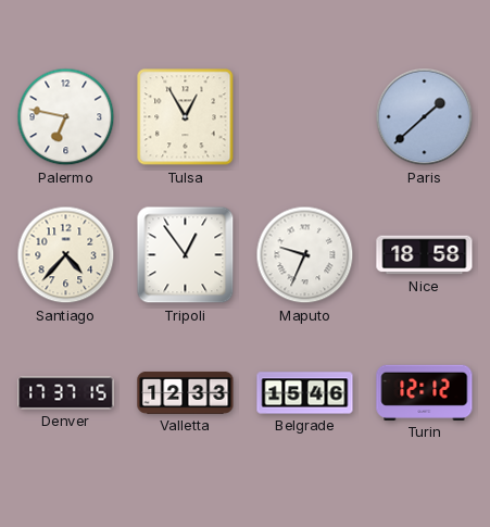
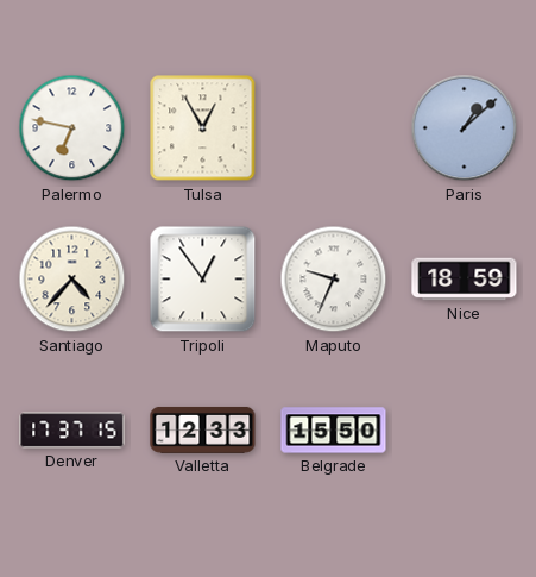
Paris: 1:38 -> 1:08
Nice: 18:58 -> 18:59
Belgrade: 15:46 -> 15:50
Turin: 12:12 -> none
